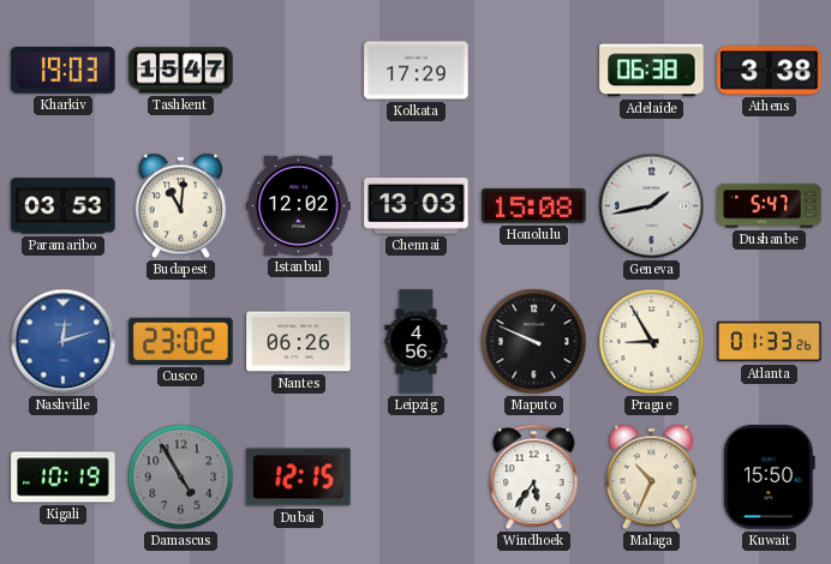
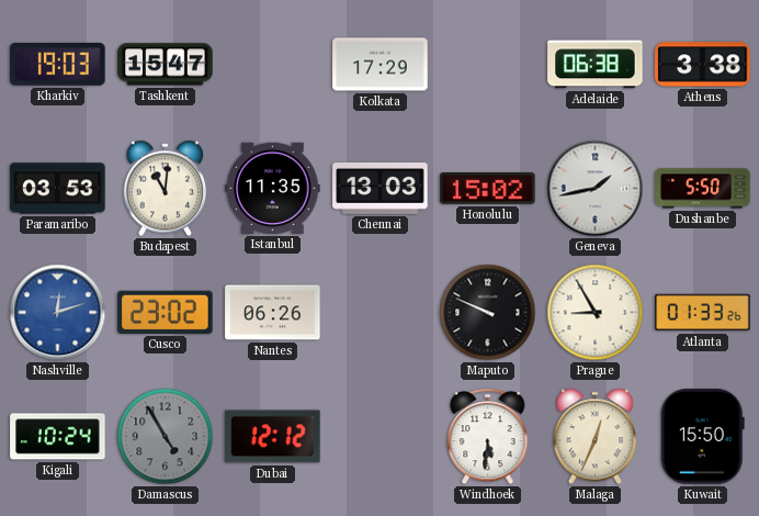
Istanbul: 12:02 -> 11:35
Honolulu: 15:08 -> 15:02
Dushanbe: 5:47 -> 5:50
Leipzig: 4:56 -> none
Kigali: 10:19 -> 10:24
Dubai: 12:15 -> 12:12
Windhoek: 5:36 -> 5:31
Malaga: 10:34 -> 12:34
